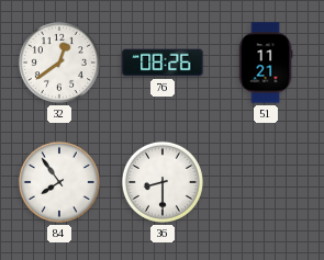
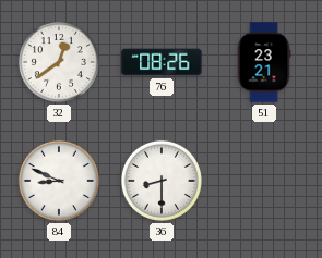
51: 11:21 -> 23:21
84: 7:54 -> 8:49
